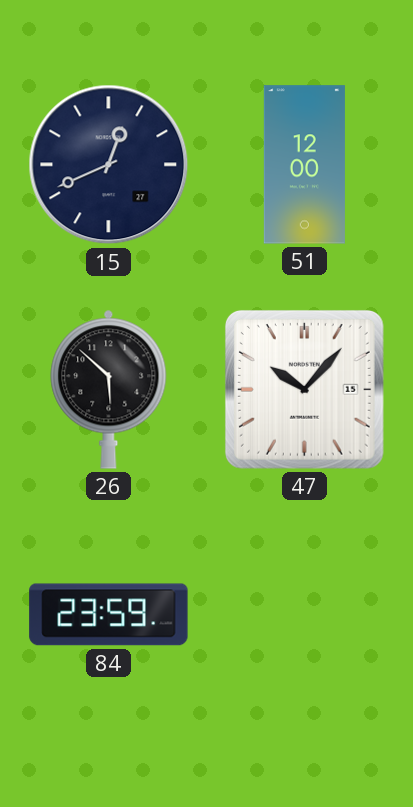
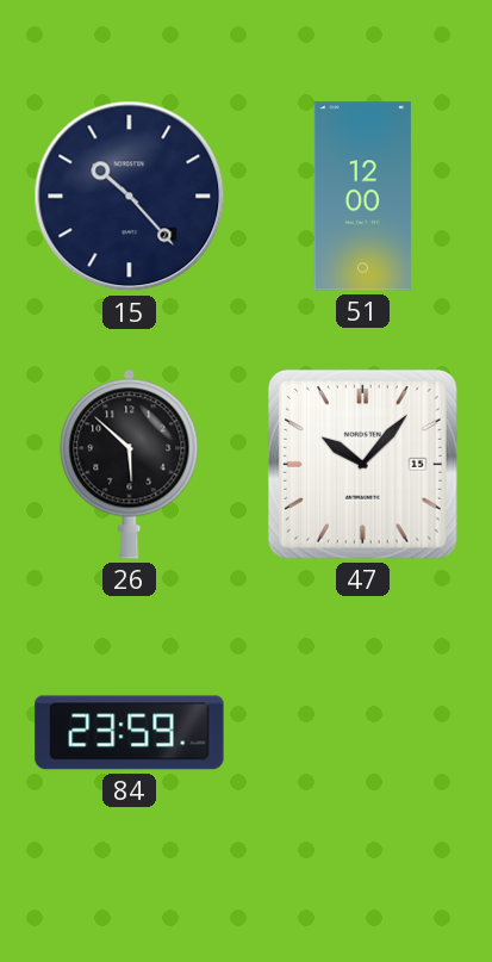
15: 12:41 -> 10:23
